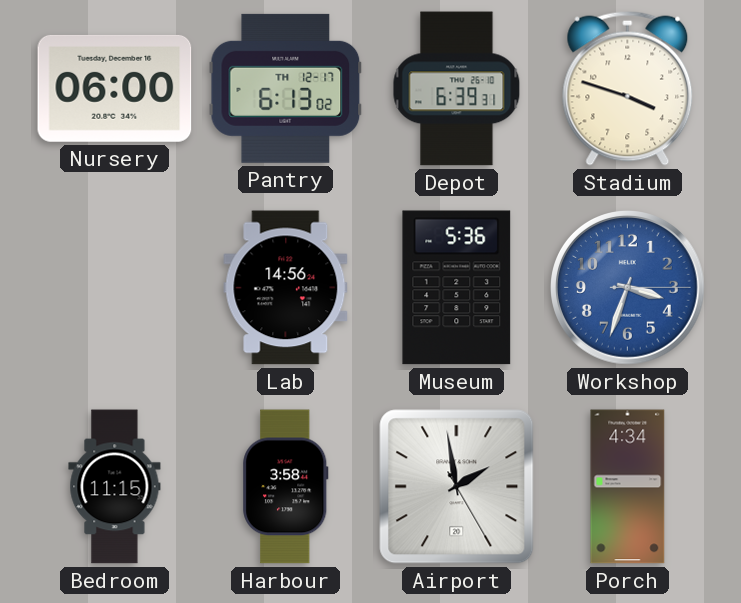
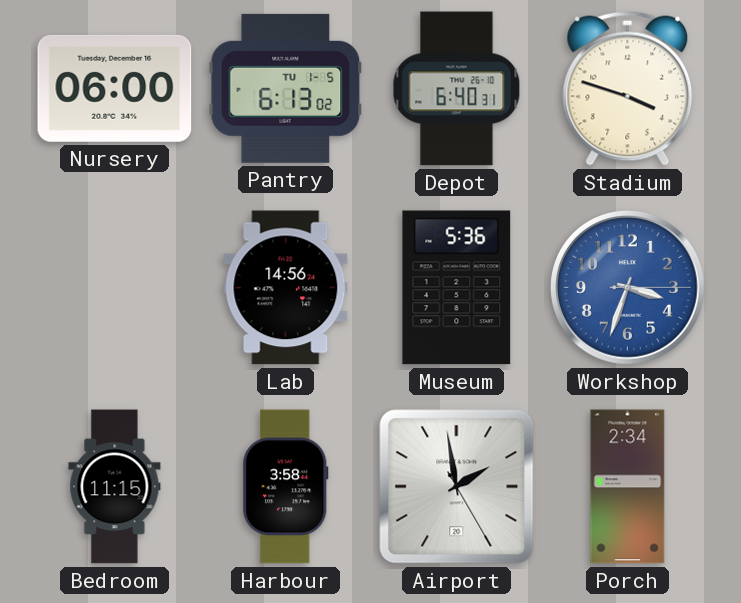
Pantry date: TH 12-17 -> TU 1-5
Depot: 6:39 -> 6:40
Porch: 4:34 -> 2:34
